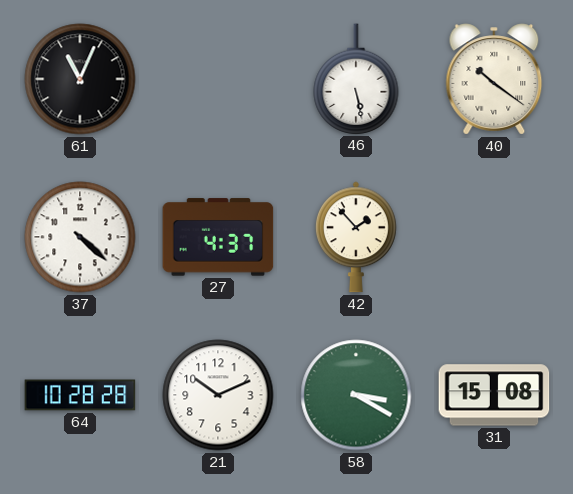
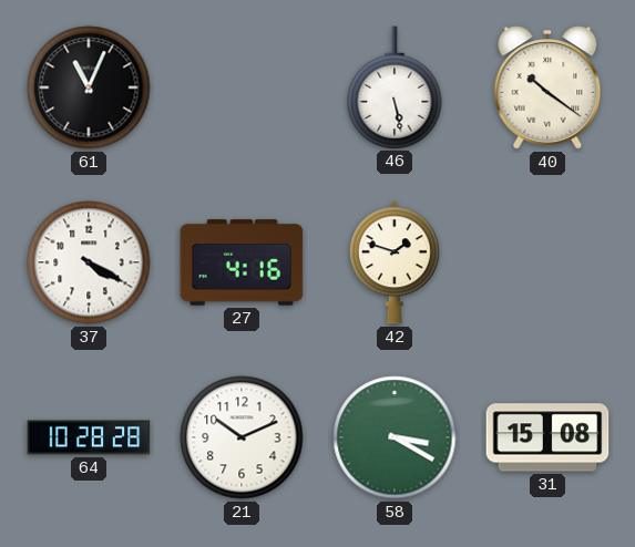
37: 4:22 -> 4:20
27: 4:37 -> 4:16
42: 1:53 -> 1:48
